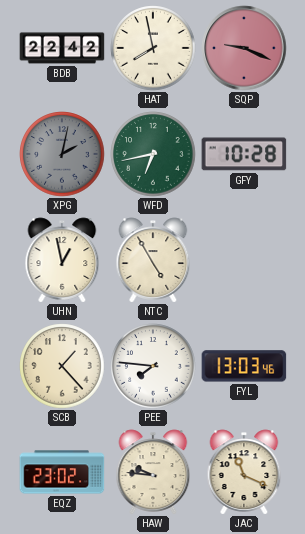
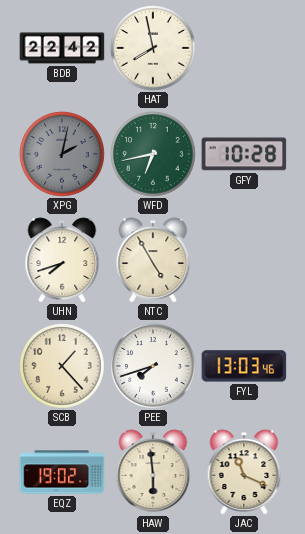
SQP: 9:19 -> none
UHN: 12:58 -> 7:42
PEE: 7:46 -> 7:42
EQZ: 23:02 -> 19:02
HAW: 9:46 -> 5:59
